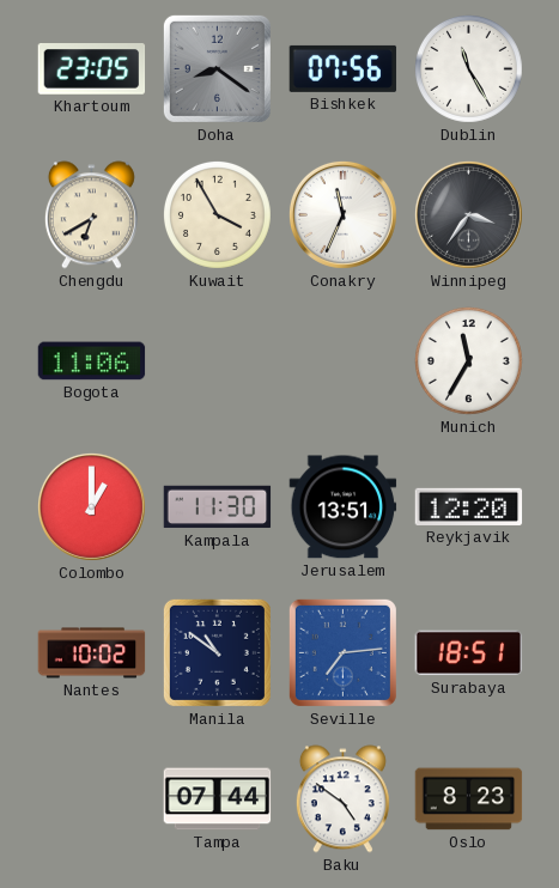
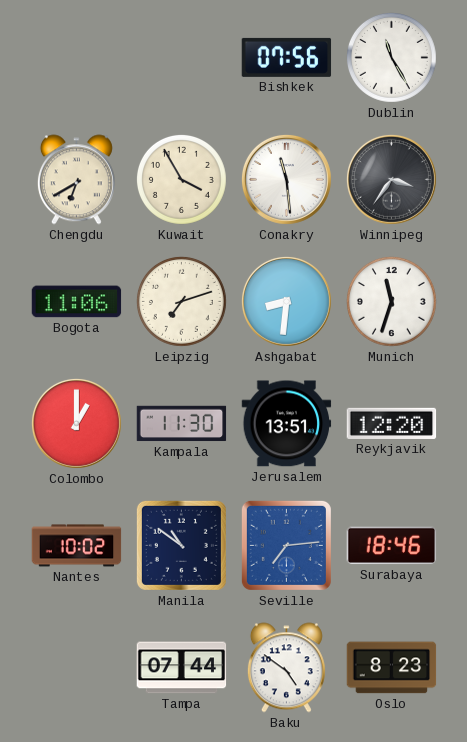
Khartoum: 23:05 -> none
Doha: 8:21 -> none
Conakry: 11:34 -> 11:29
Leipzig: none -> 7:12
Ashgabat: none -> 8:31
Munich: 11:35 -> 11:33
Surabaya: 18:51 -> 18:46
